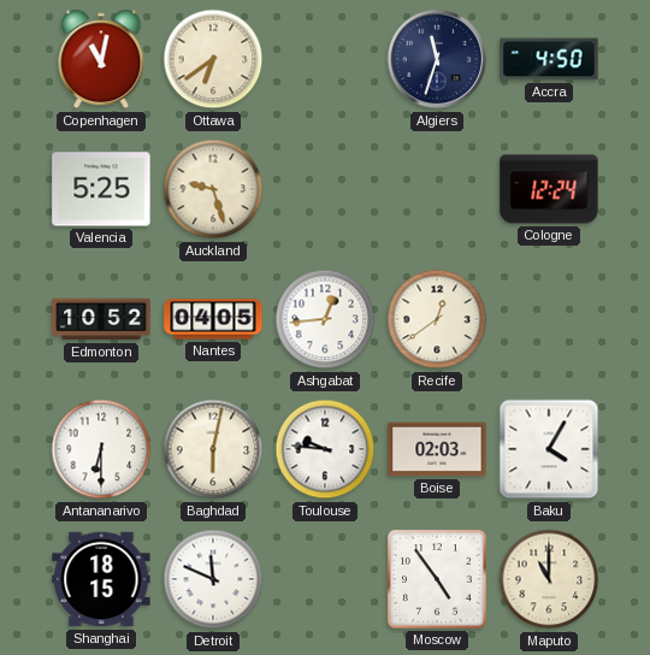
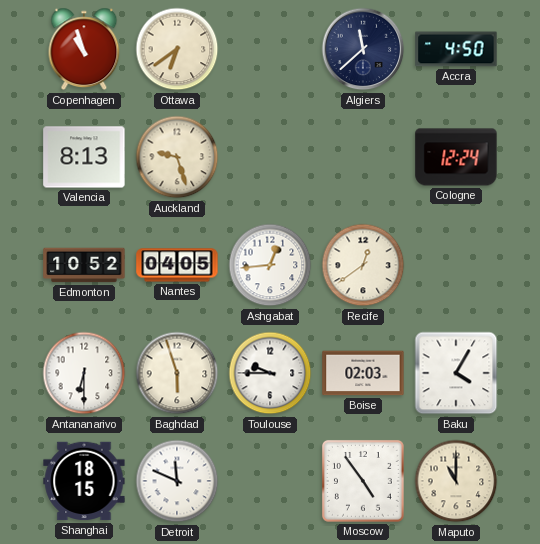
Copenhagen: 11:02 -> 10:57
Algiers: 11:33 -> 11:38
Valencia: 5:25 -> 8:13
Baghdad: 6:02 -> 5:57
Toulouse: 9:46 -> 9:45
